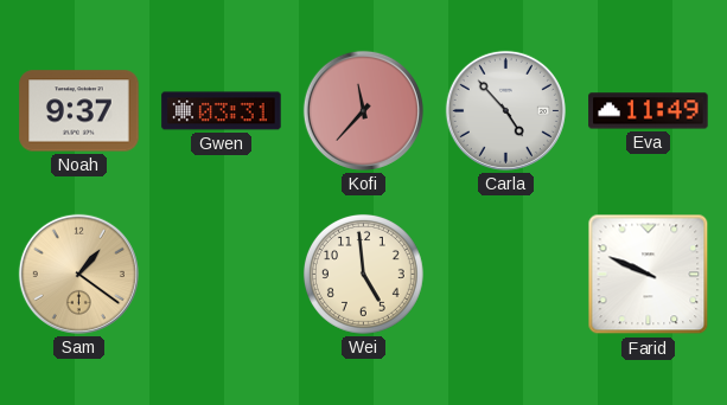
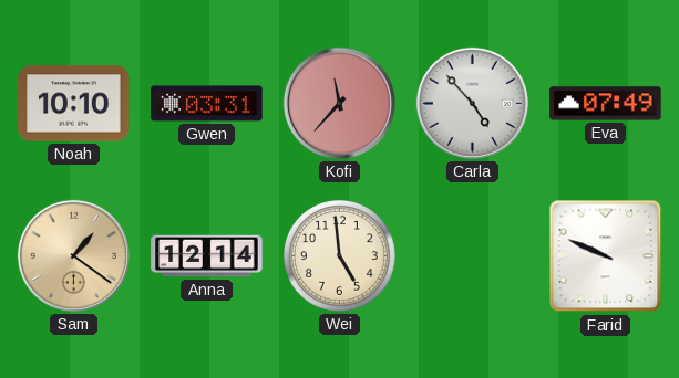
Noah: 9:37 -> 10:10
Eva: 11:49 -> 07:49
Anna: none -> 12:14
